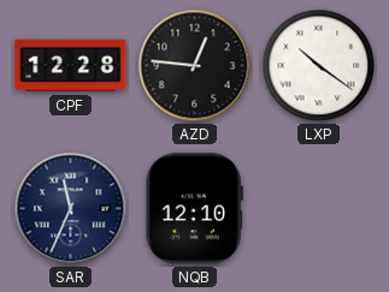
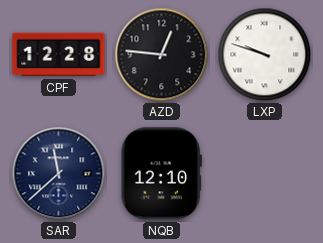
LXP: 10:21 -> 9:48
SAR: 11:34 -> 11:38
